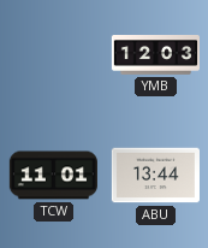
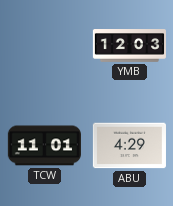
ABU: 13:44 -> 4:29
